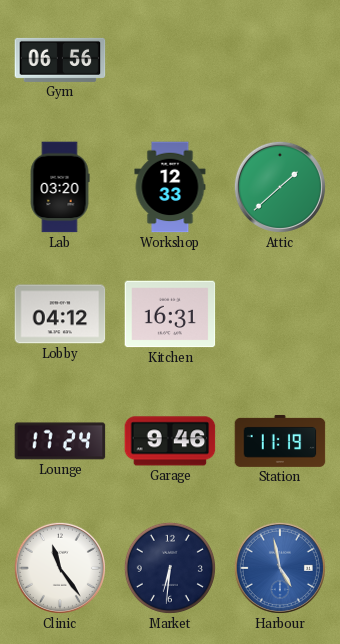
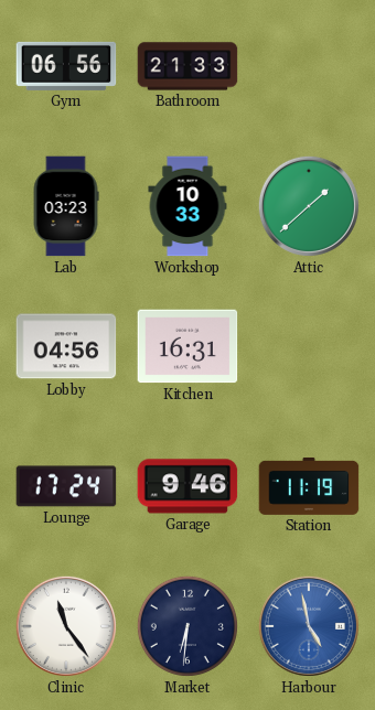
Bathroom: none -> 21:33
Lab: 03:20 -> 03:23
Workshop: 12:33 -> 10:33
Lobby: 04:12 -> 04:56
